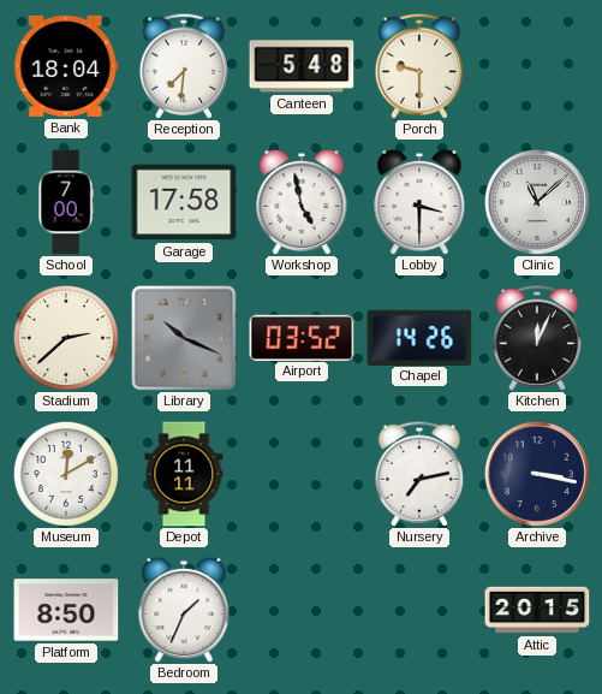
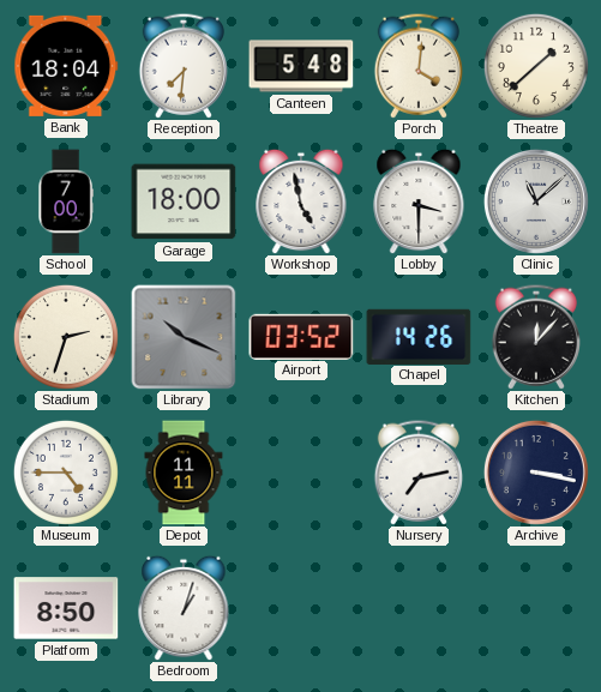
Porch: 9:30 -> 4:01
Theatre: none -> 1:38
Garage: 17:58 -> 18:00
Stadium: 2:38 -> 2:33
Kitchen: 12:04 -> 12:07
Museum: 12:10 -> 4:45
Bedroom: 1:34 -> 1:03
Attic: 20:15 -> none
